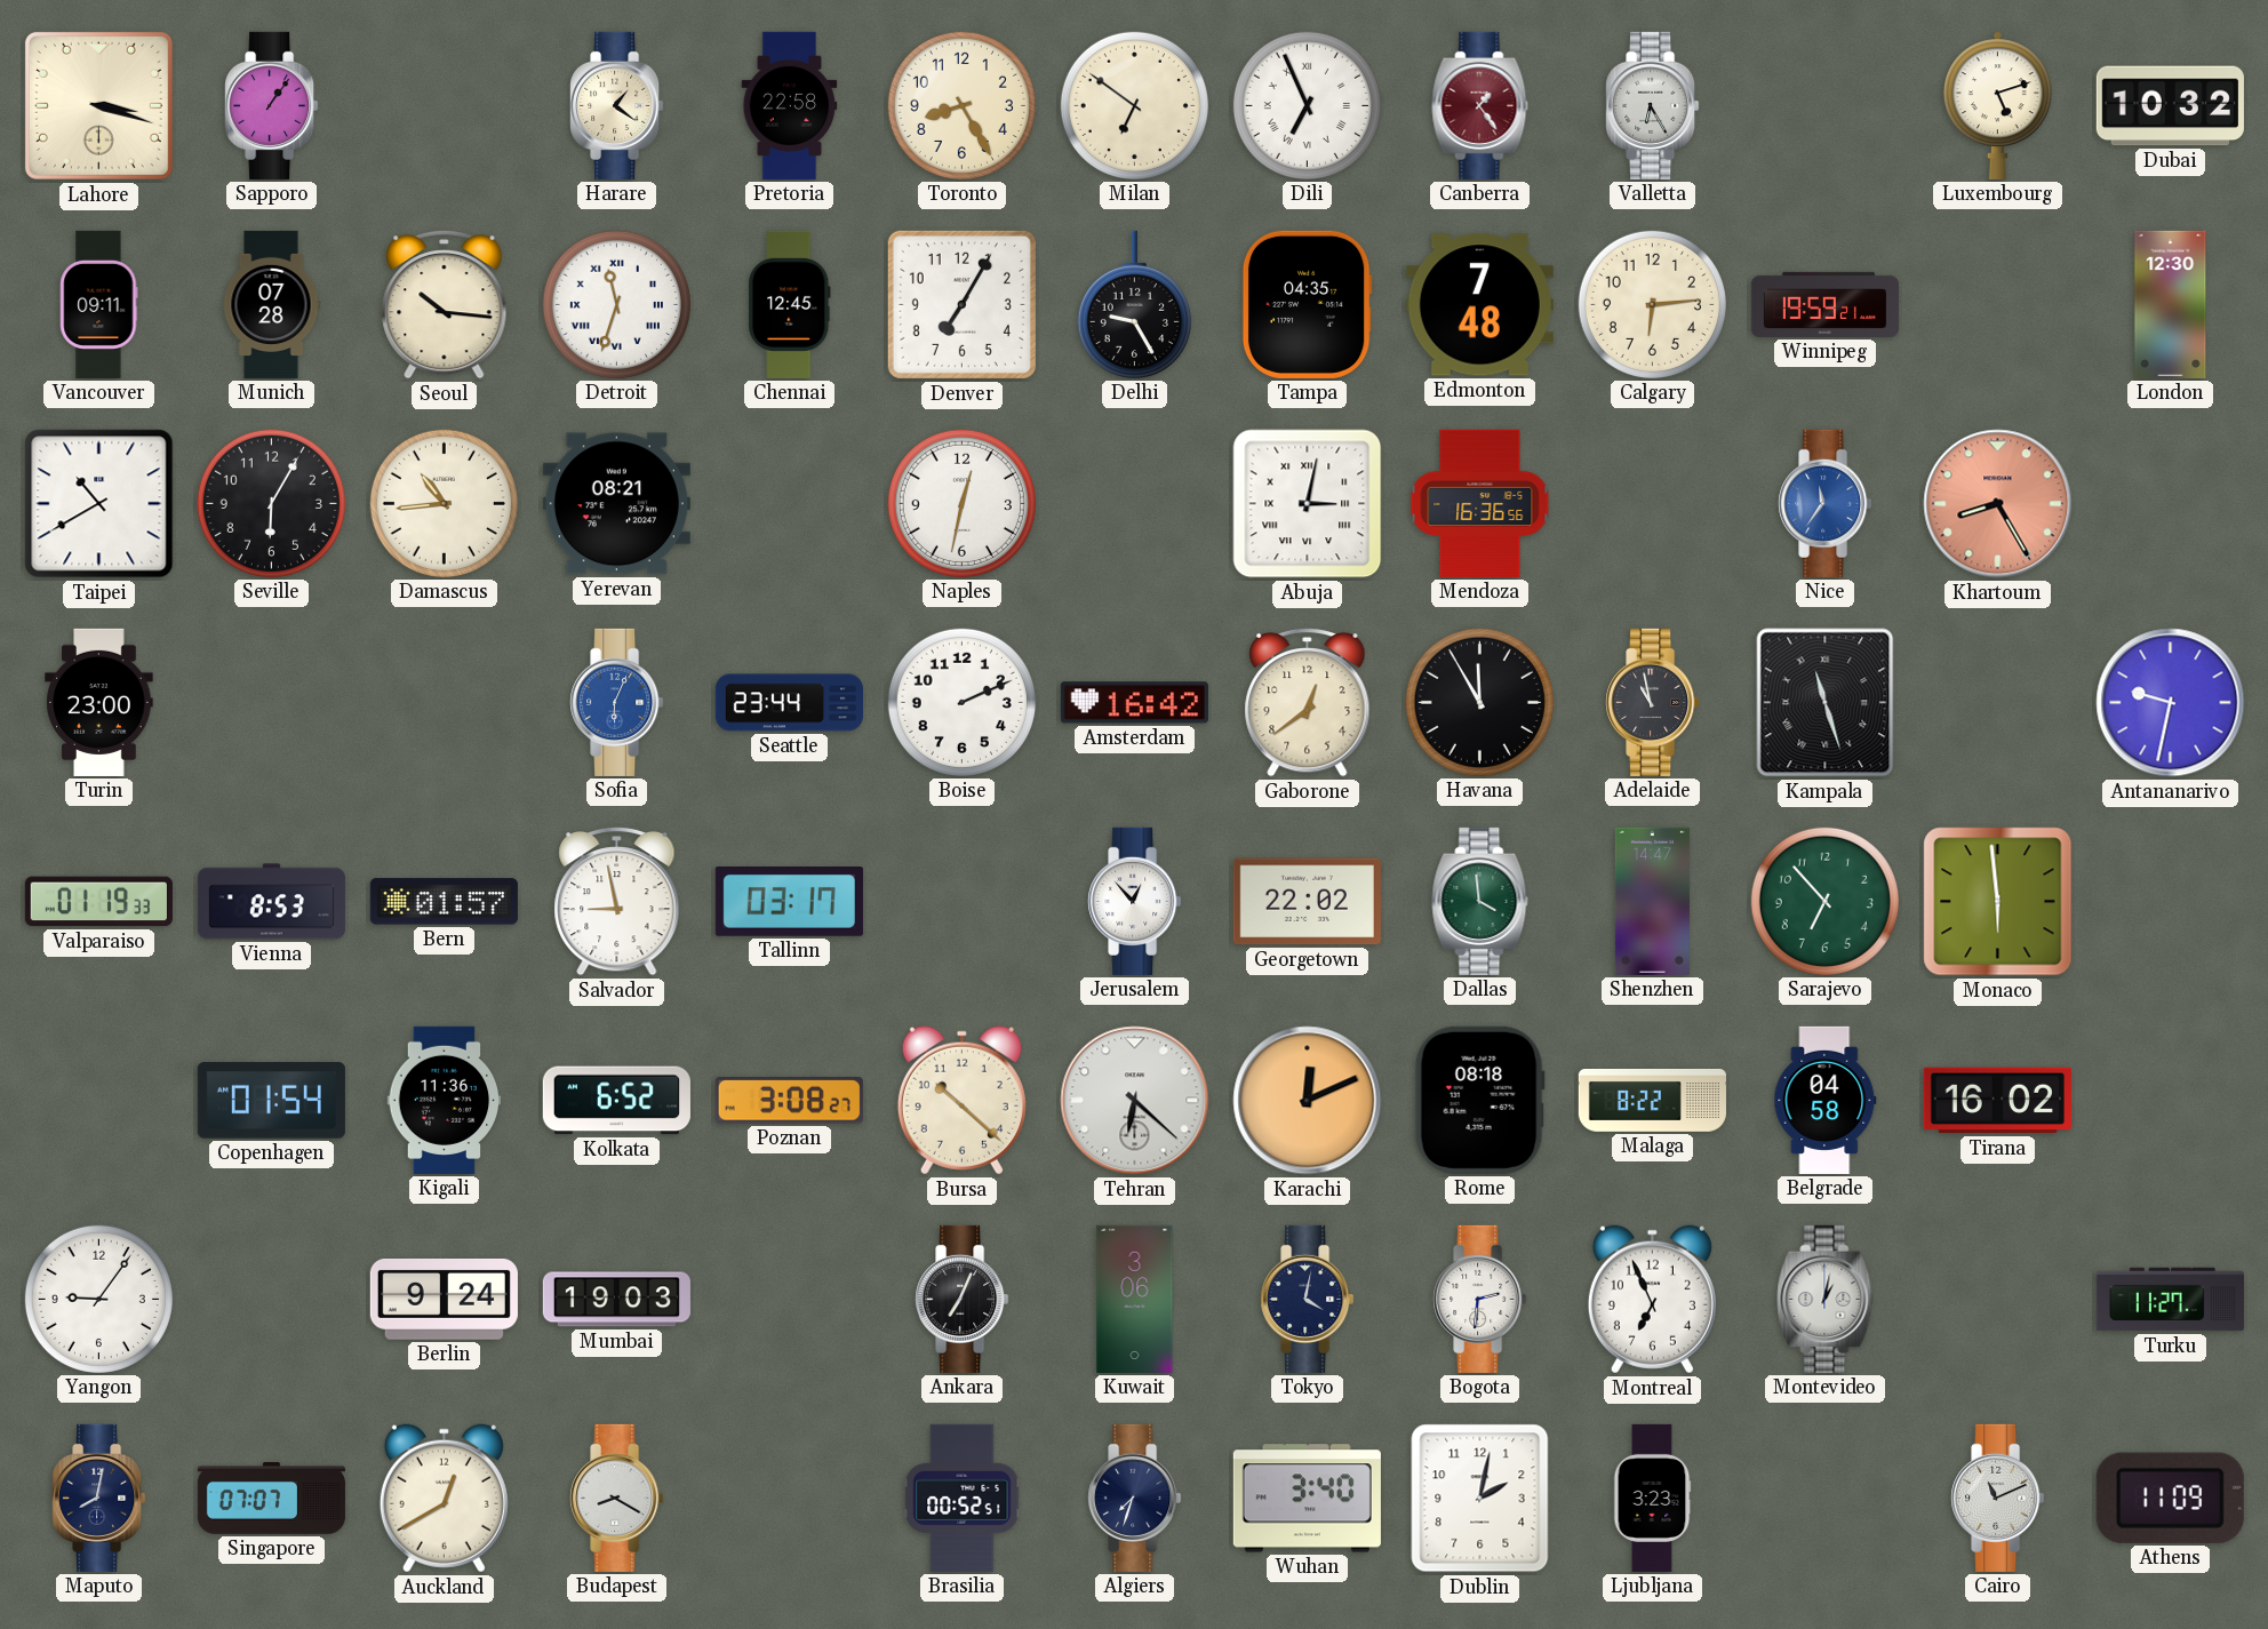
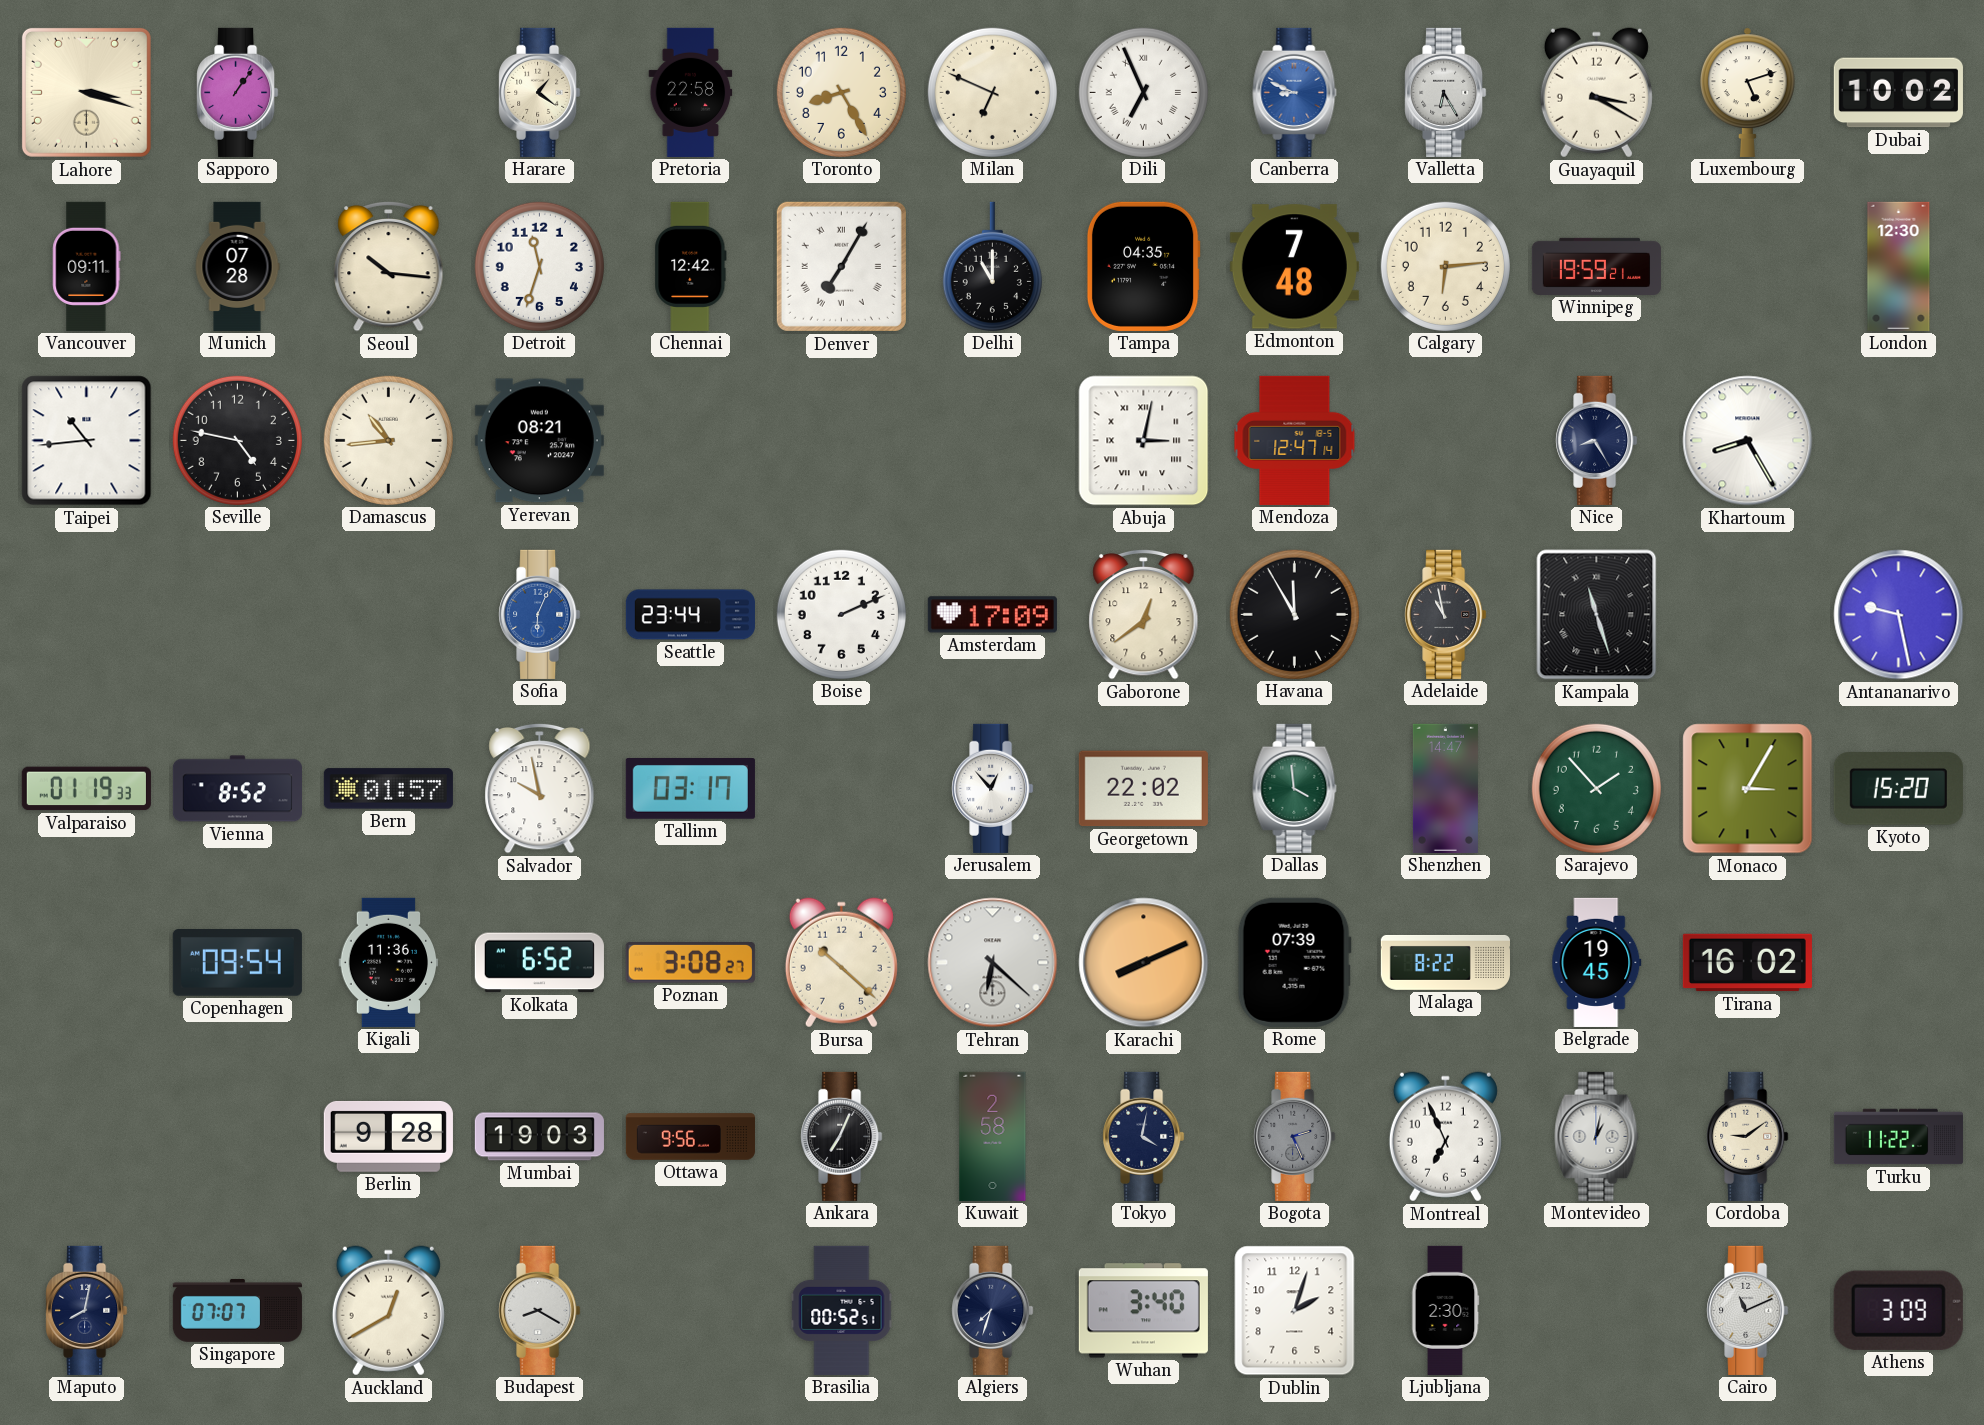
Milan: 6:51 -> 6:49
Canberra: 1:24 -> 8:49
Canberra dial: burgundy -> blue
Guayaquil: none -> 3:20
Dubai: 10:32 -> 10:02
Detroit numerals: Roman -> Arabic
Chennai: 12:45 -> 12:42
Denver numerals: Arabic -> Roman
Delhi: 9:25 -> 11:00
Taipei: 10:40 -> 10:44
Seville: 6:05 -> 4:47
Naples: 12:32 -> none
Mendoza: 16:36 -> 12:47
Nice: 11:36 -> 8:25
Nice dial: blue -> navy
Khartoum dial: salmon -> white
Turin: 23:00 -> none
Amsterdam: 16:42 -> 17:09
Antananarivo: 9:32 -> 9:28
Vienna: 8:53 -> 8:52
Salvador: 8:58 -> 9:58
Sarajevo: 6:53 -> 1:53
Monaco: 5:59 -> 3:05
Kyoto: none -> 15:20
Copenhagen: 01:54 -> 09:54
Karachi: 12:11 -> 8:11
Rome: 08:18 -> 07:39
Belgrade: 04:58 -> 19:45
Yangon: 9:06 -> none
Berlin: 9:24 -> 9:28
Ottawa: none -> 9:56
Kuwait: 3:06 -> 2:58
Bogota: 2:31 -> 2:26
Bogota dial: white -> grey
Cordoba: none -> 9:09
Turku: 11:27 -> 11:22
Dublin: 2:02 -> 2:03
Ljubljana: 3:23 -> 2:30
Athens: 11:09 -> 3:09
